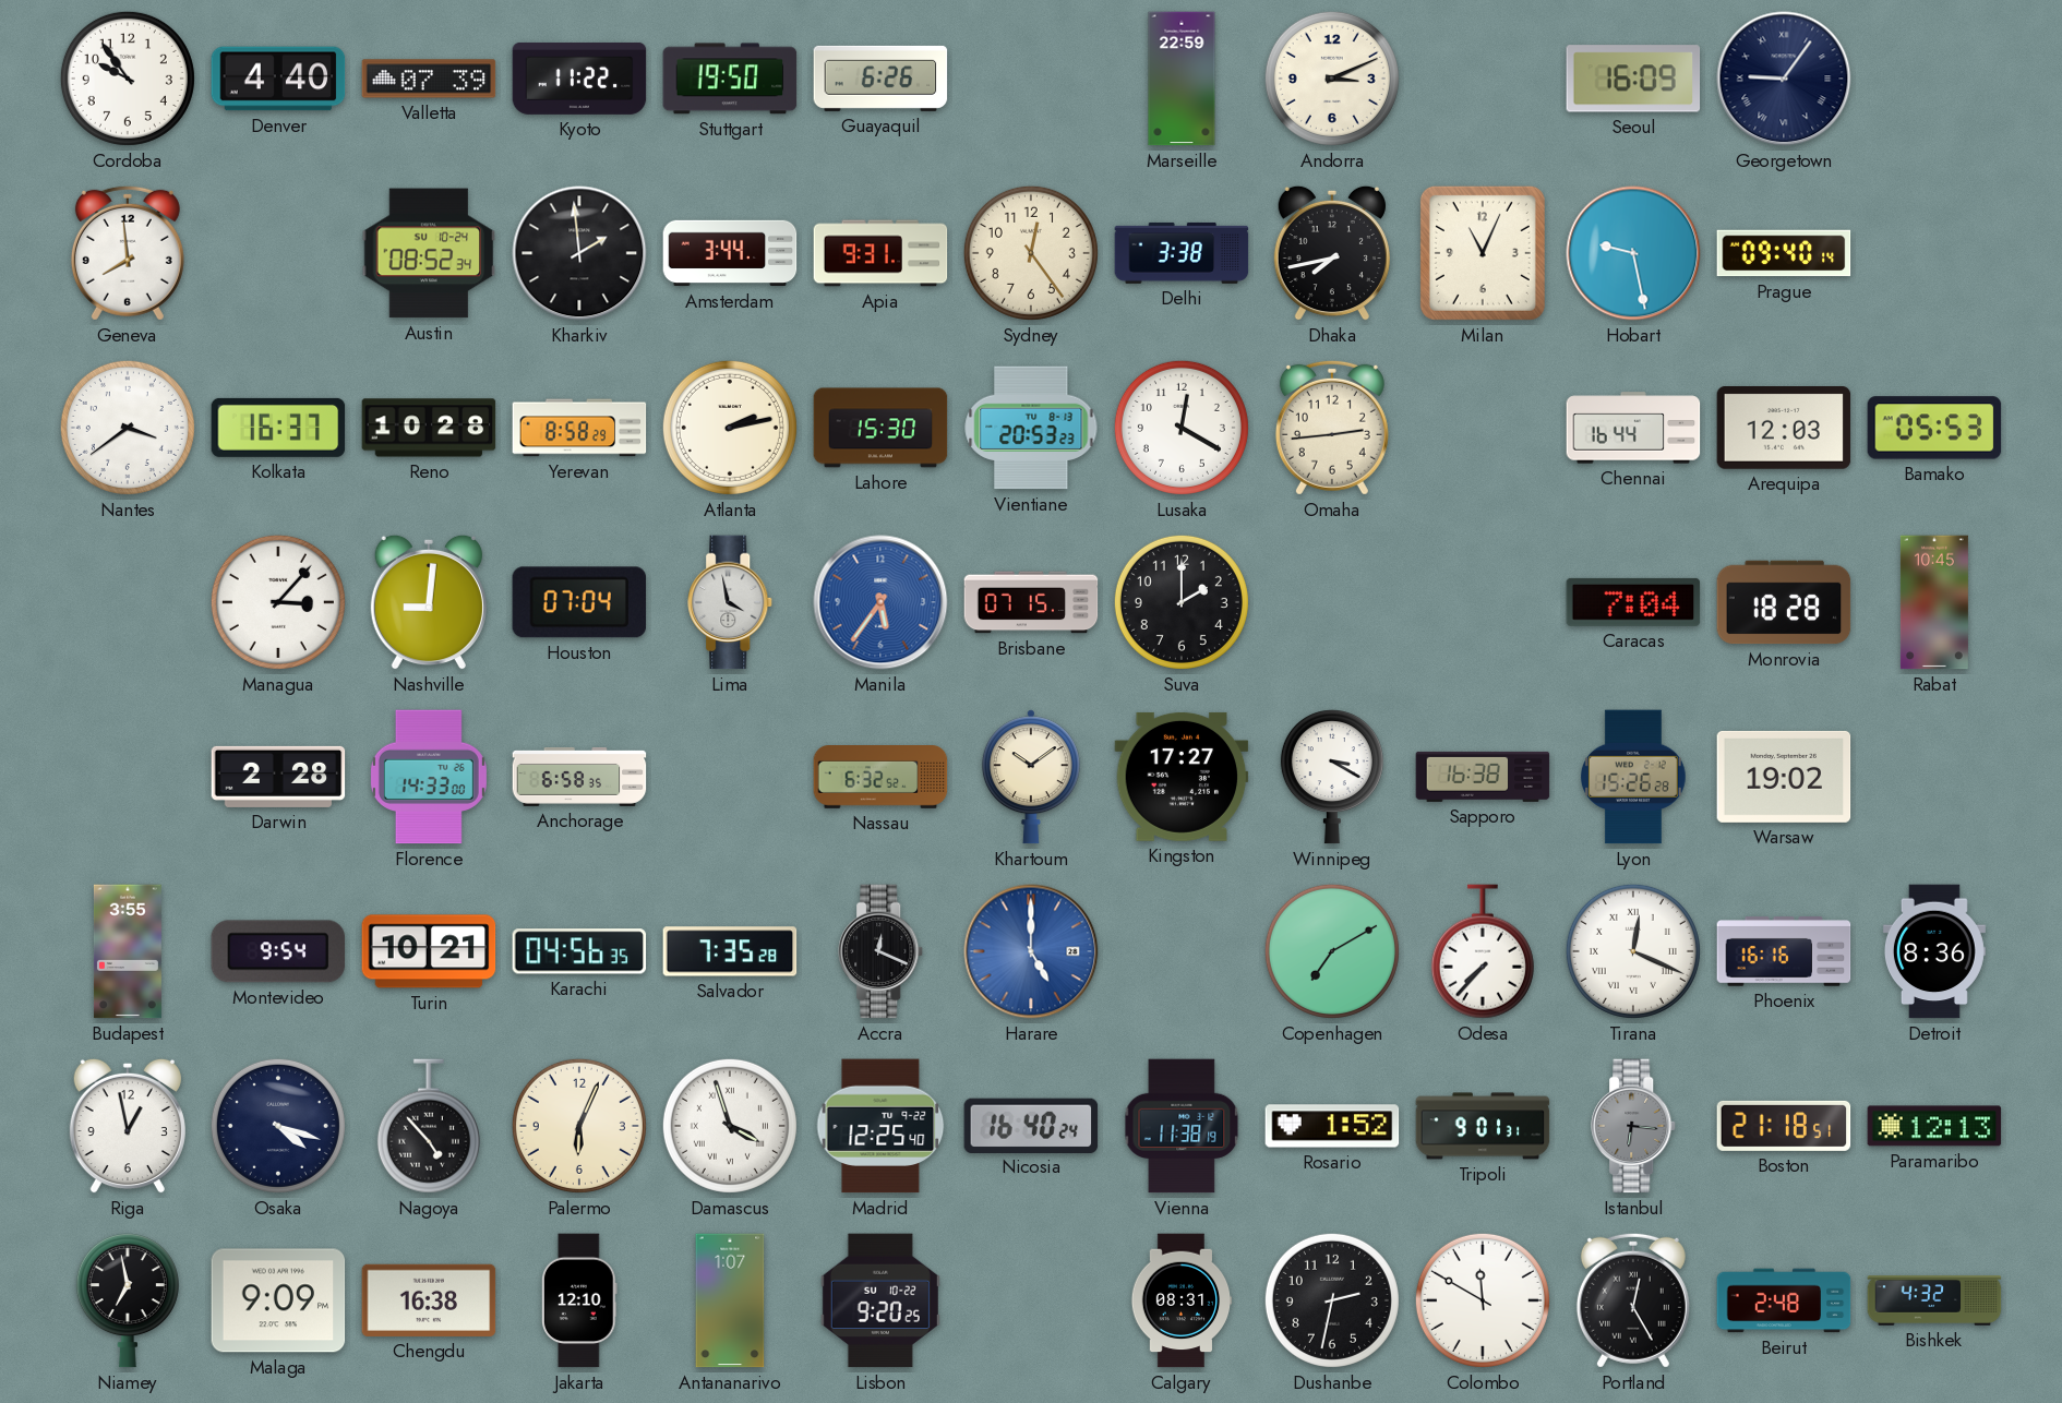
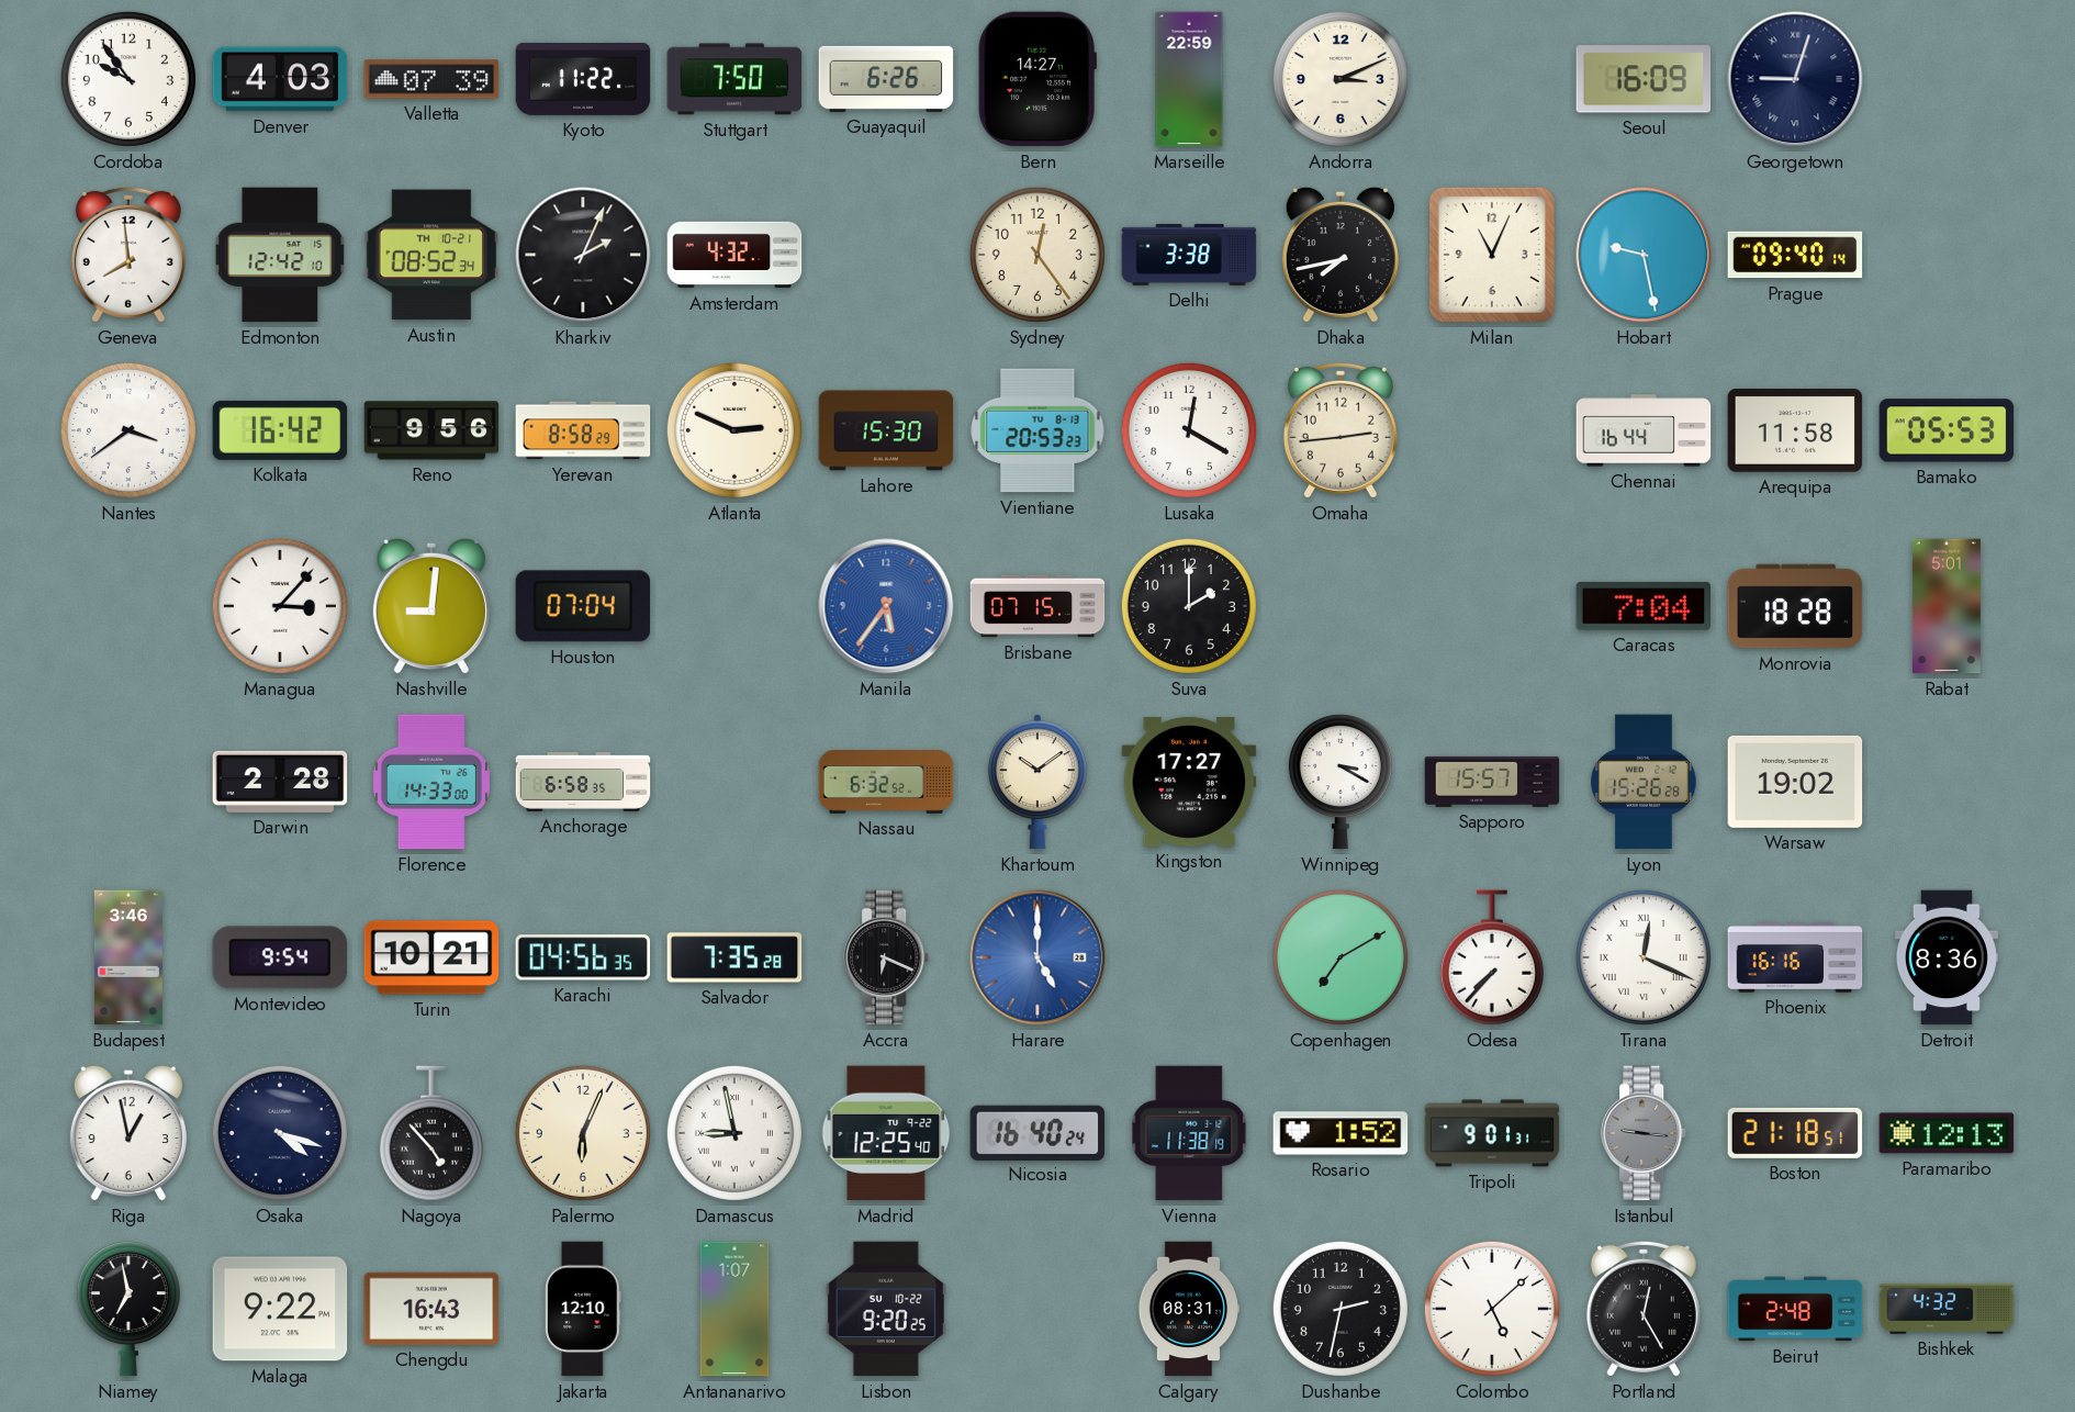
Denver: 4:40 -> 4:03
Stuttgart: 19:50 -> 7:50
Bern: none -> 14:27
Georgetown: 9:06 -> 9:03
Edmonton: none -> 12:42
Austin date: SU 10-24 -> TH 10-21
Kharkiv: 1:59 -> 2:04
Amsterdam: 3:44 -> 4:32
Apia: 9:31 -> none
Kolkata: 16:37 -> 16:42
Reno: 10:28 -> 9:56
Atlanta: 2:13 -> 2:49
Arequipa: 12:03 -> 11:58
Lima: 3:58 -> none
Rabat: 10:45 -> 5:01
Sapporo: 16:38 -> 15:57
Budapest: 3:55 -> 3:46
Accra: 12:19 -> 6:19
Damascus: 3:57 -> 8:58
Istanbul: 6:16 -> 9:16
Malaga: 9:09 -> 9:22
Chengdu: 16:38 -> 16:43
Colombo: 11:50 -> 5:08
